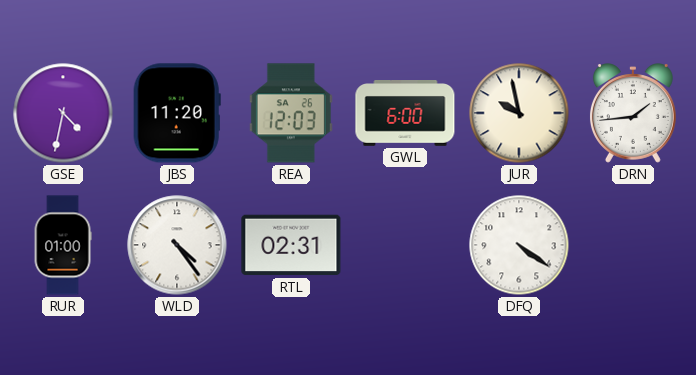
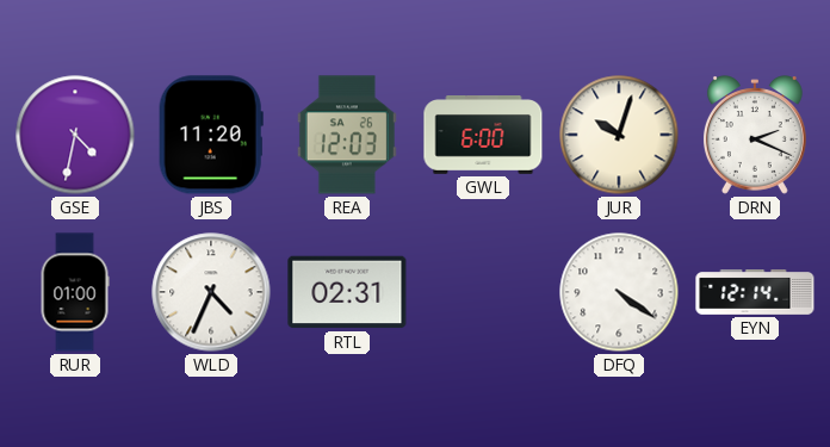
JUR: 9:58 -> 10:03
DRN: 1:44 -> 2:19
WLD: 4:24 -> 4:34
EYN: none -> 12:14
